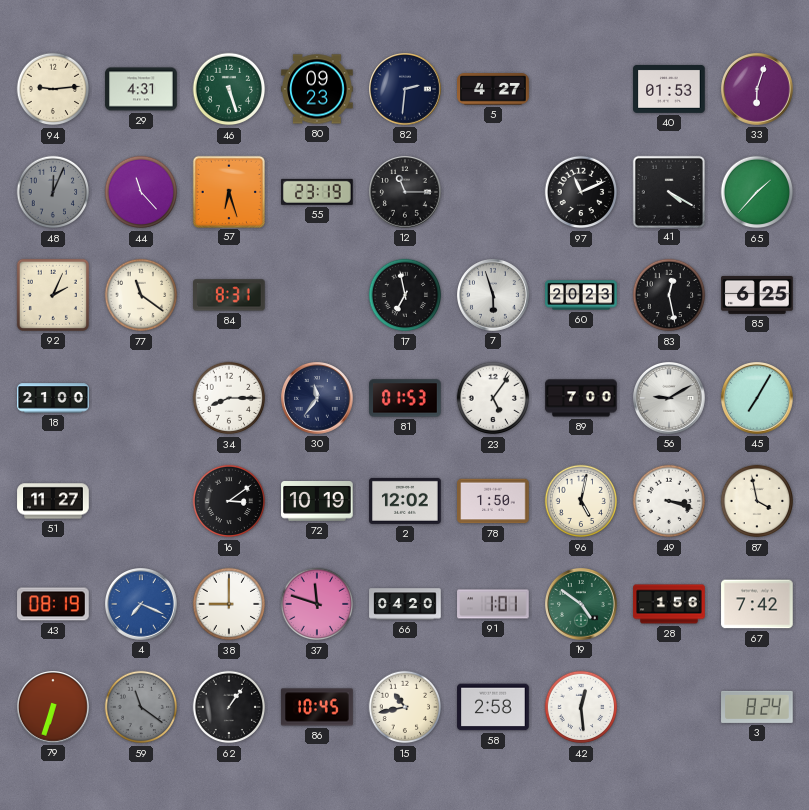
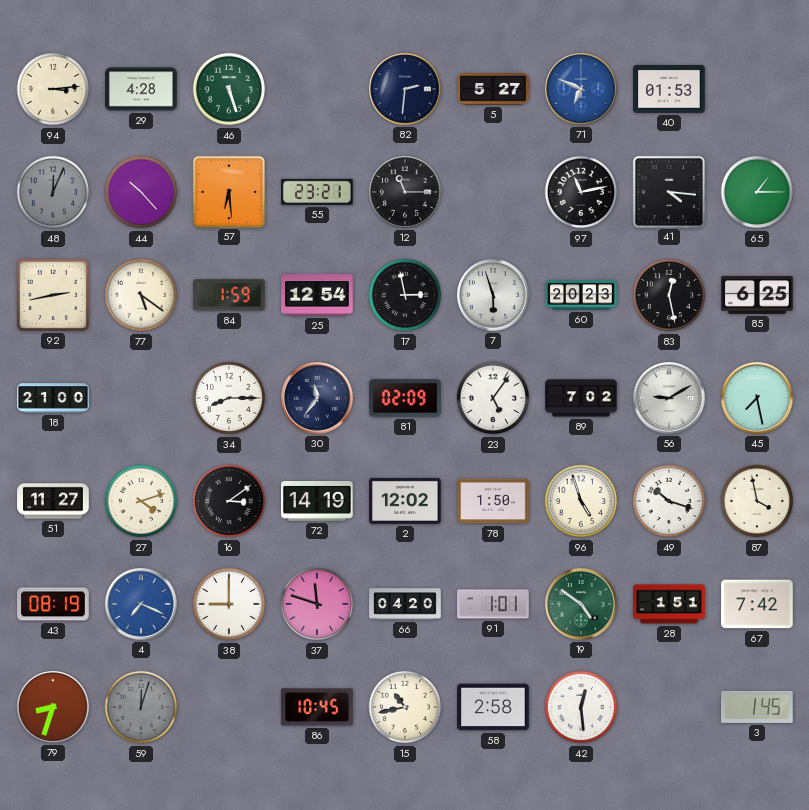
94: 9:14 -> 3:14
29: 4:31 -> 4:28
80: 09:23 -> none
5: 4:27 -> 5:27
71: none -> 6:49
33: 6:03 -> none
44: 11:23 -> 10:23
57: 6:27 -> 6:29
55: 23:19 -> 23:21
97: 11:11 -> 11:13
41: 4:20 -> 4:16
65: 1:37 -> 1:15
92: 2:04 -> 2:43
77: 11:21 -> 5:21
84: 8:31 -> 1:59
25: none -> 12:54
17: 6:58 -> 2:58
81: 01:53 -> 02:09
89: 7:00 -> 7:02
45: 7:05 -> 7:28
27: none -> 4:12
72: 10:19 -> 14:19
96: 5:02 -> 4:57
49: 3:18 -> 10:18
28: 1:56 -> 1:51
79: 6:33 -> 8:33
59: 11:21 -> 12:03
62: 1:06 -> none
3: 8:24 -> 1:45
